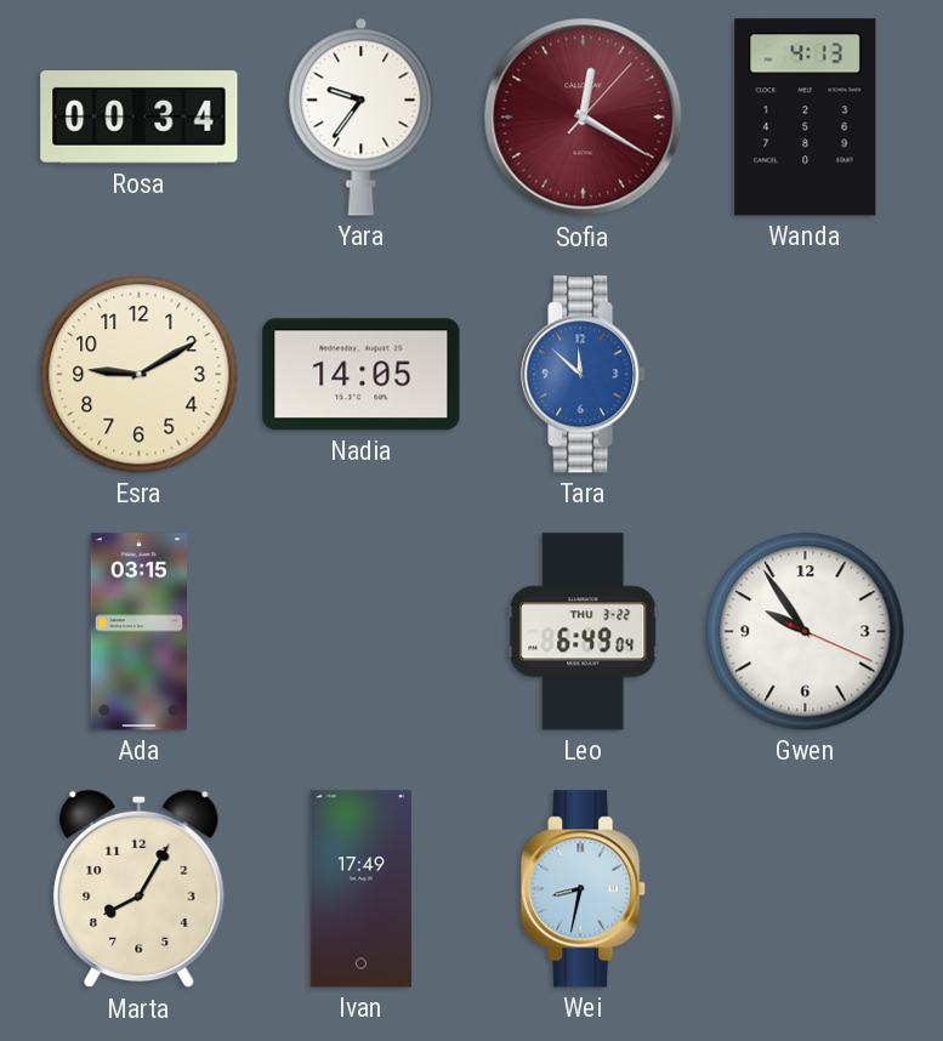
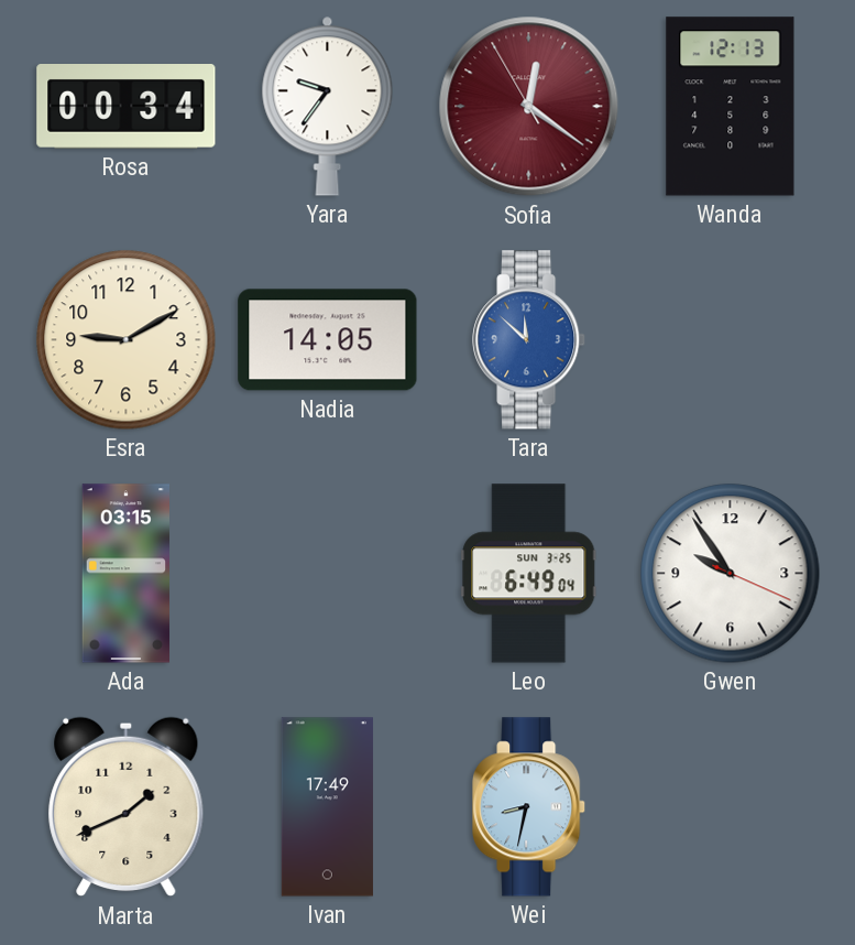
Sofia: 12:20:07 -> 12:20:55
Wanda: 4:13 -> 12:13
Leo date: THU 3-22 -> SUN 3-25
Marta: 8:05 -> 1:41
